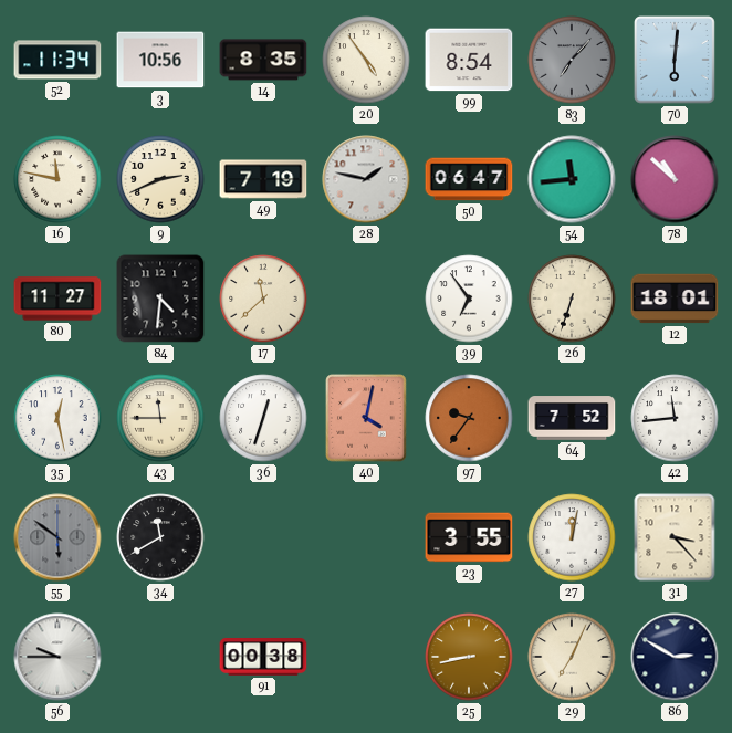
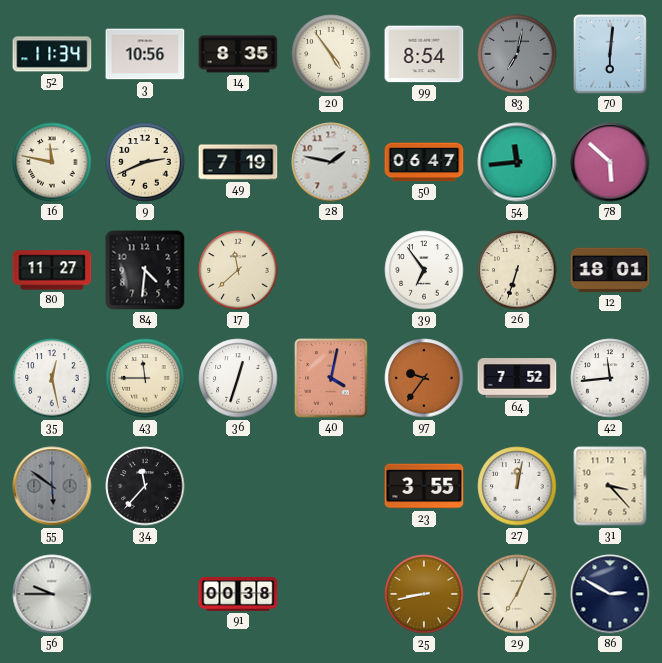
83: 7:07 -> 7:02
78: 10:52 -> 5:52
34: 11:40 -> 11:37
